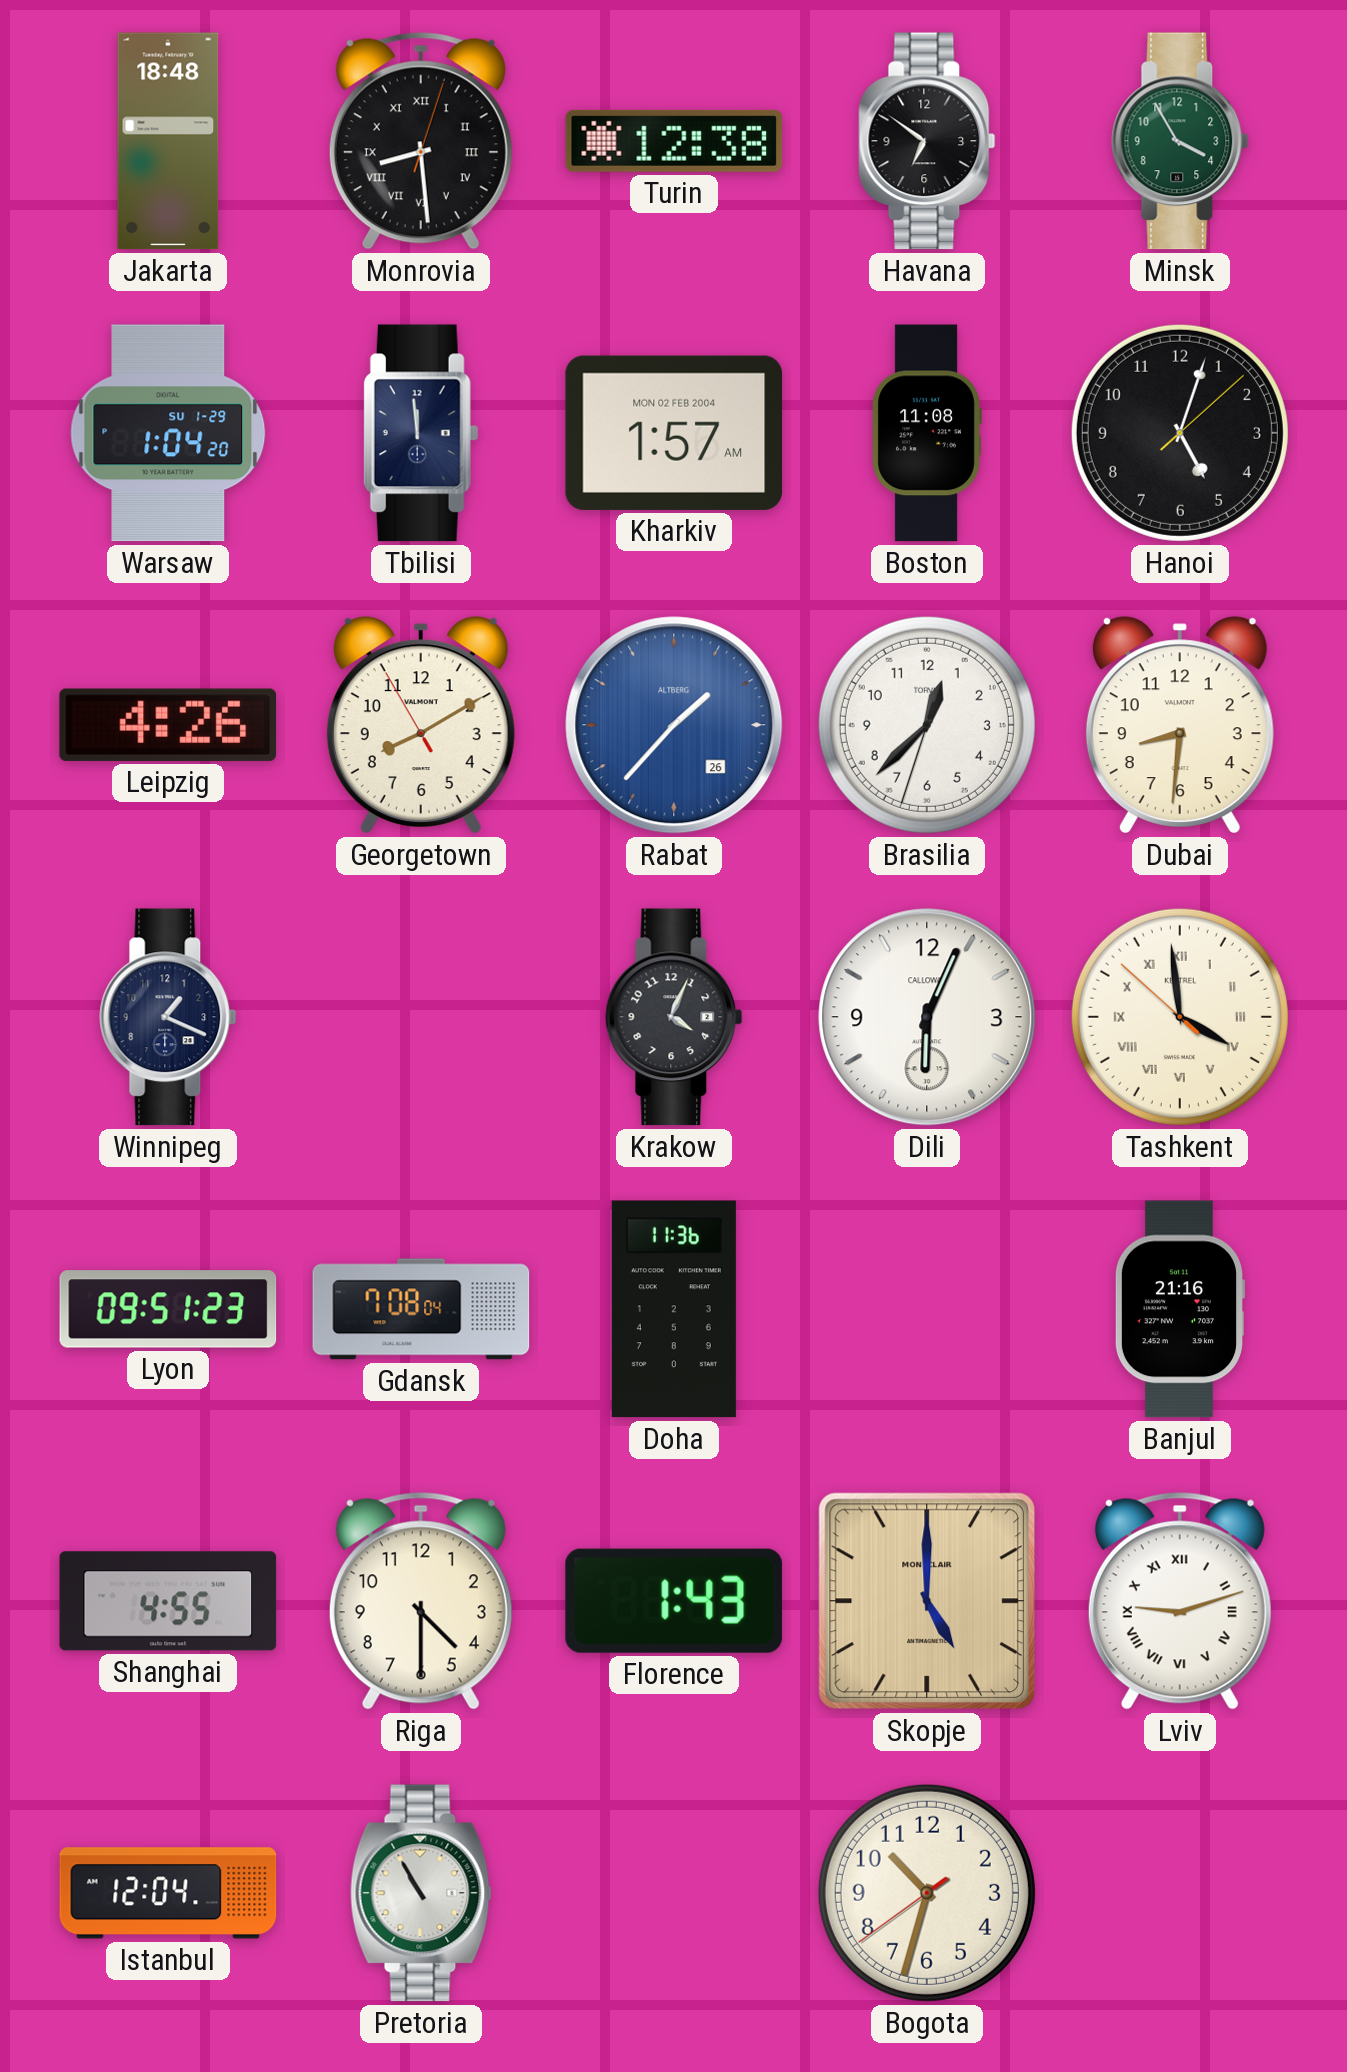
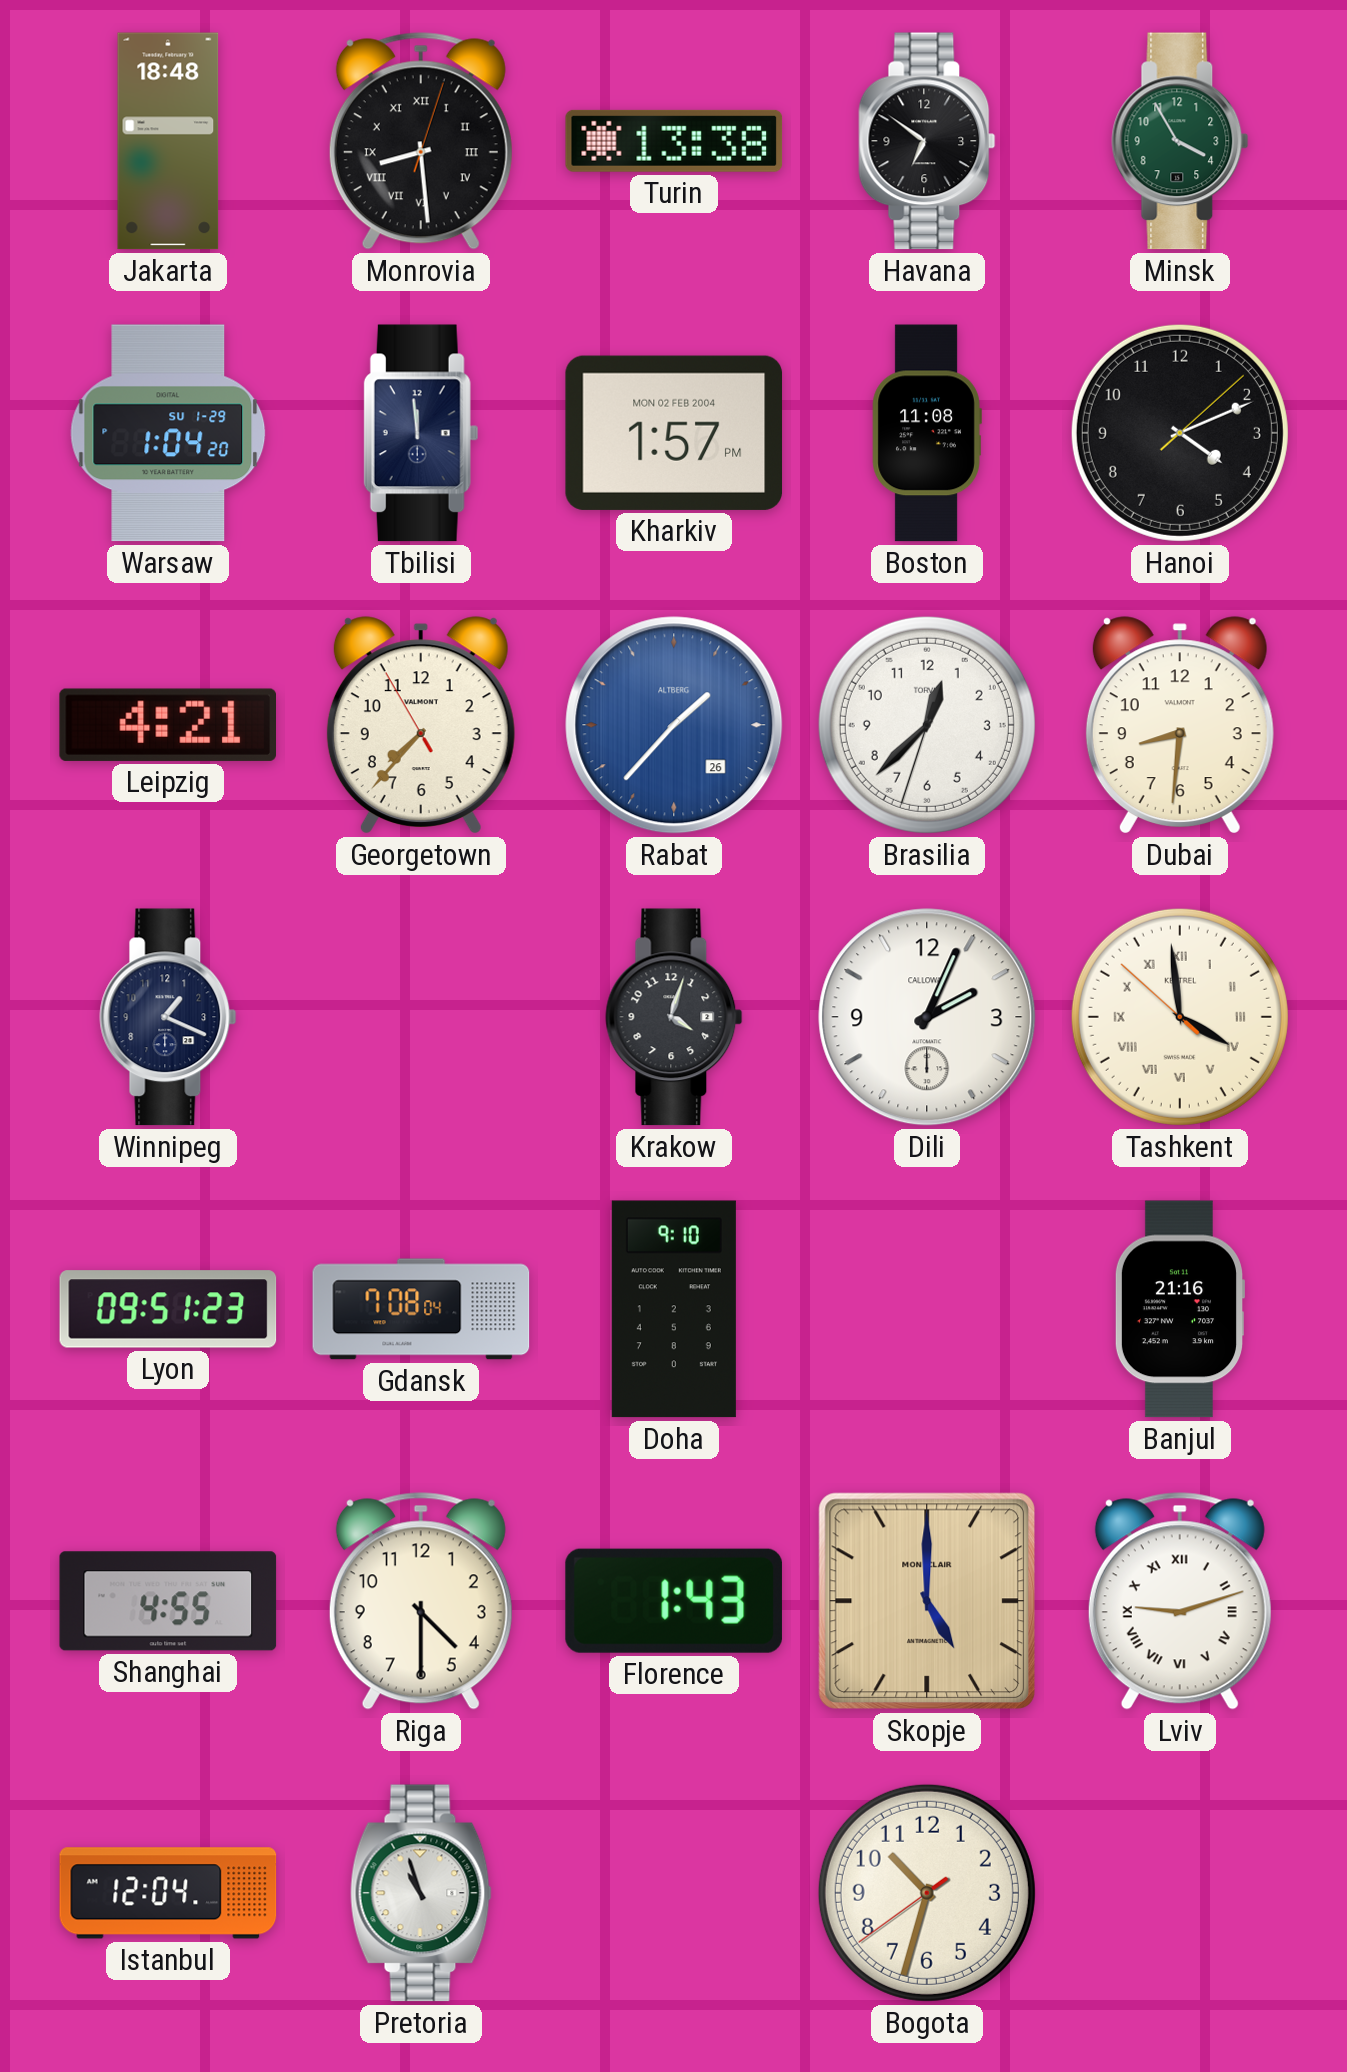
Turin: 12:38 -> 13:38
Kharkiv: 1:57 AM -> 1:57 PM
Hanoi: 5:03 -> 4:11
Leipzig: 4:26 -> 4:21
Georgetown: 8:09 -> 7:36
Krakow: 4:04 -> 4:03
Dili: 6:04 -> 2:04
Doha: 11:36 -> 9:10
Pretoria: 10:55 -> 10:57
